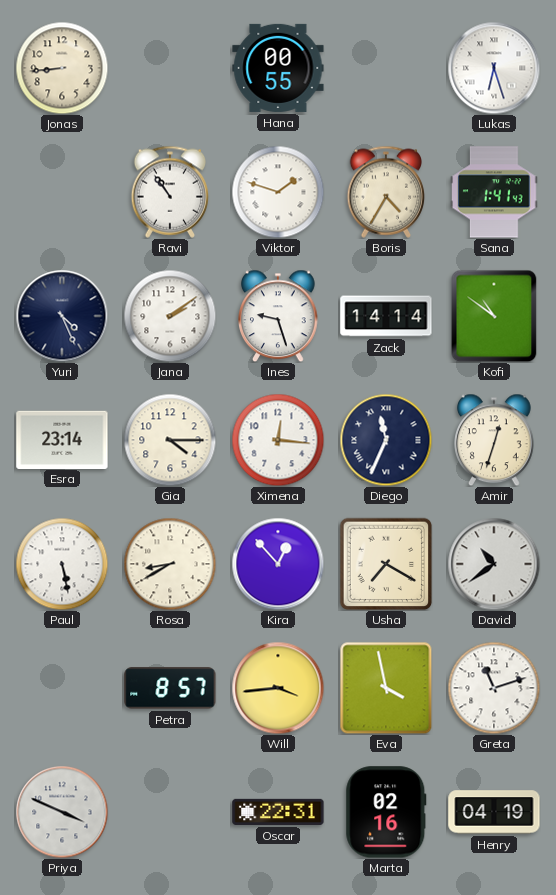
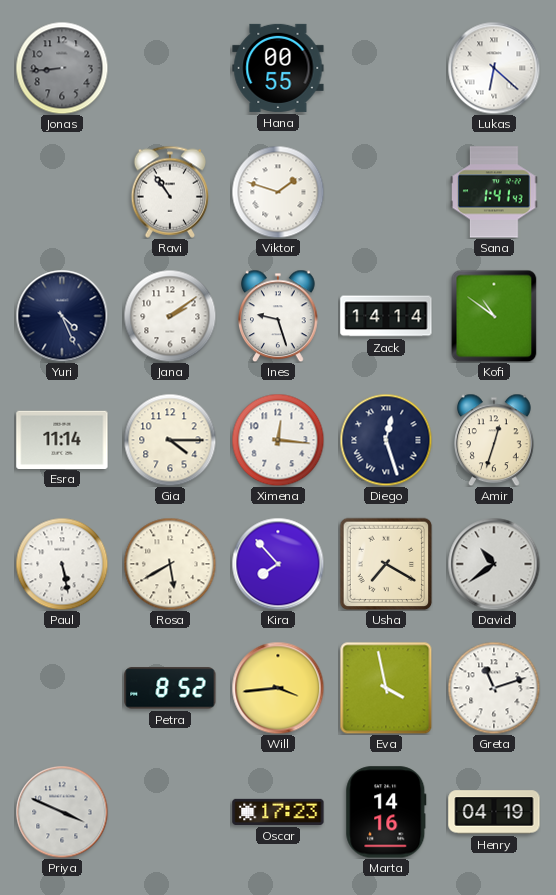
Jonas dial: cream -> grey
Lukas: 6:27 -> 6:22
Boris: 4:35 -> none
Esra: 23:14 -> 11:14
Diego: 11:34 -> 12:27
Rosa: 8:40 -> 5:40
Kira: 12:53 -> 7:53
Petra: 8:57 -> 8:52
Oscar: 22:31 -> 17:23
Marta: 02:16 -> 14:16
